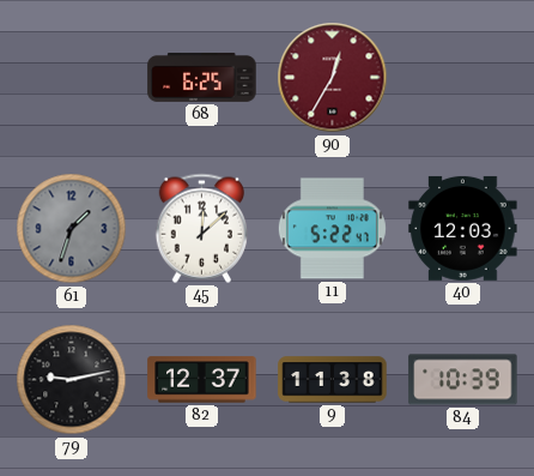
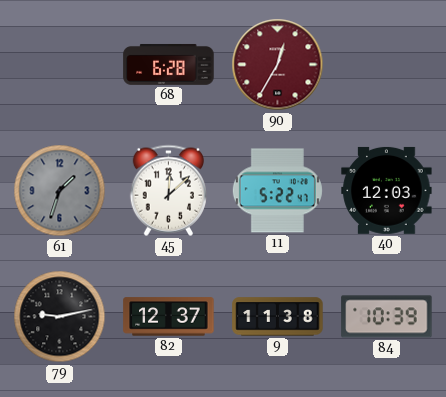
68: 6:25 -> 6:28
